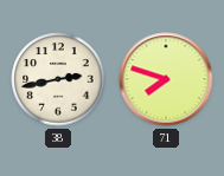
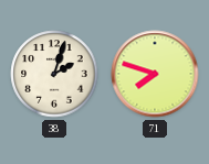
38: 2:43 -> 2:03
